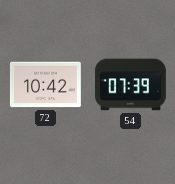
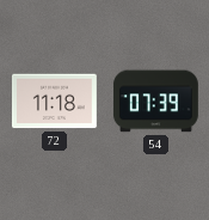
72: 10:42 -> 11:18
